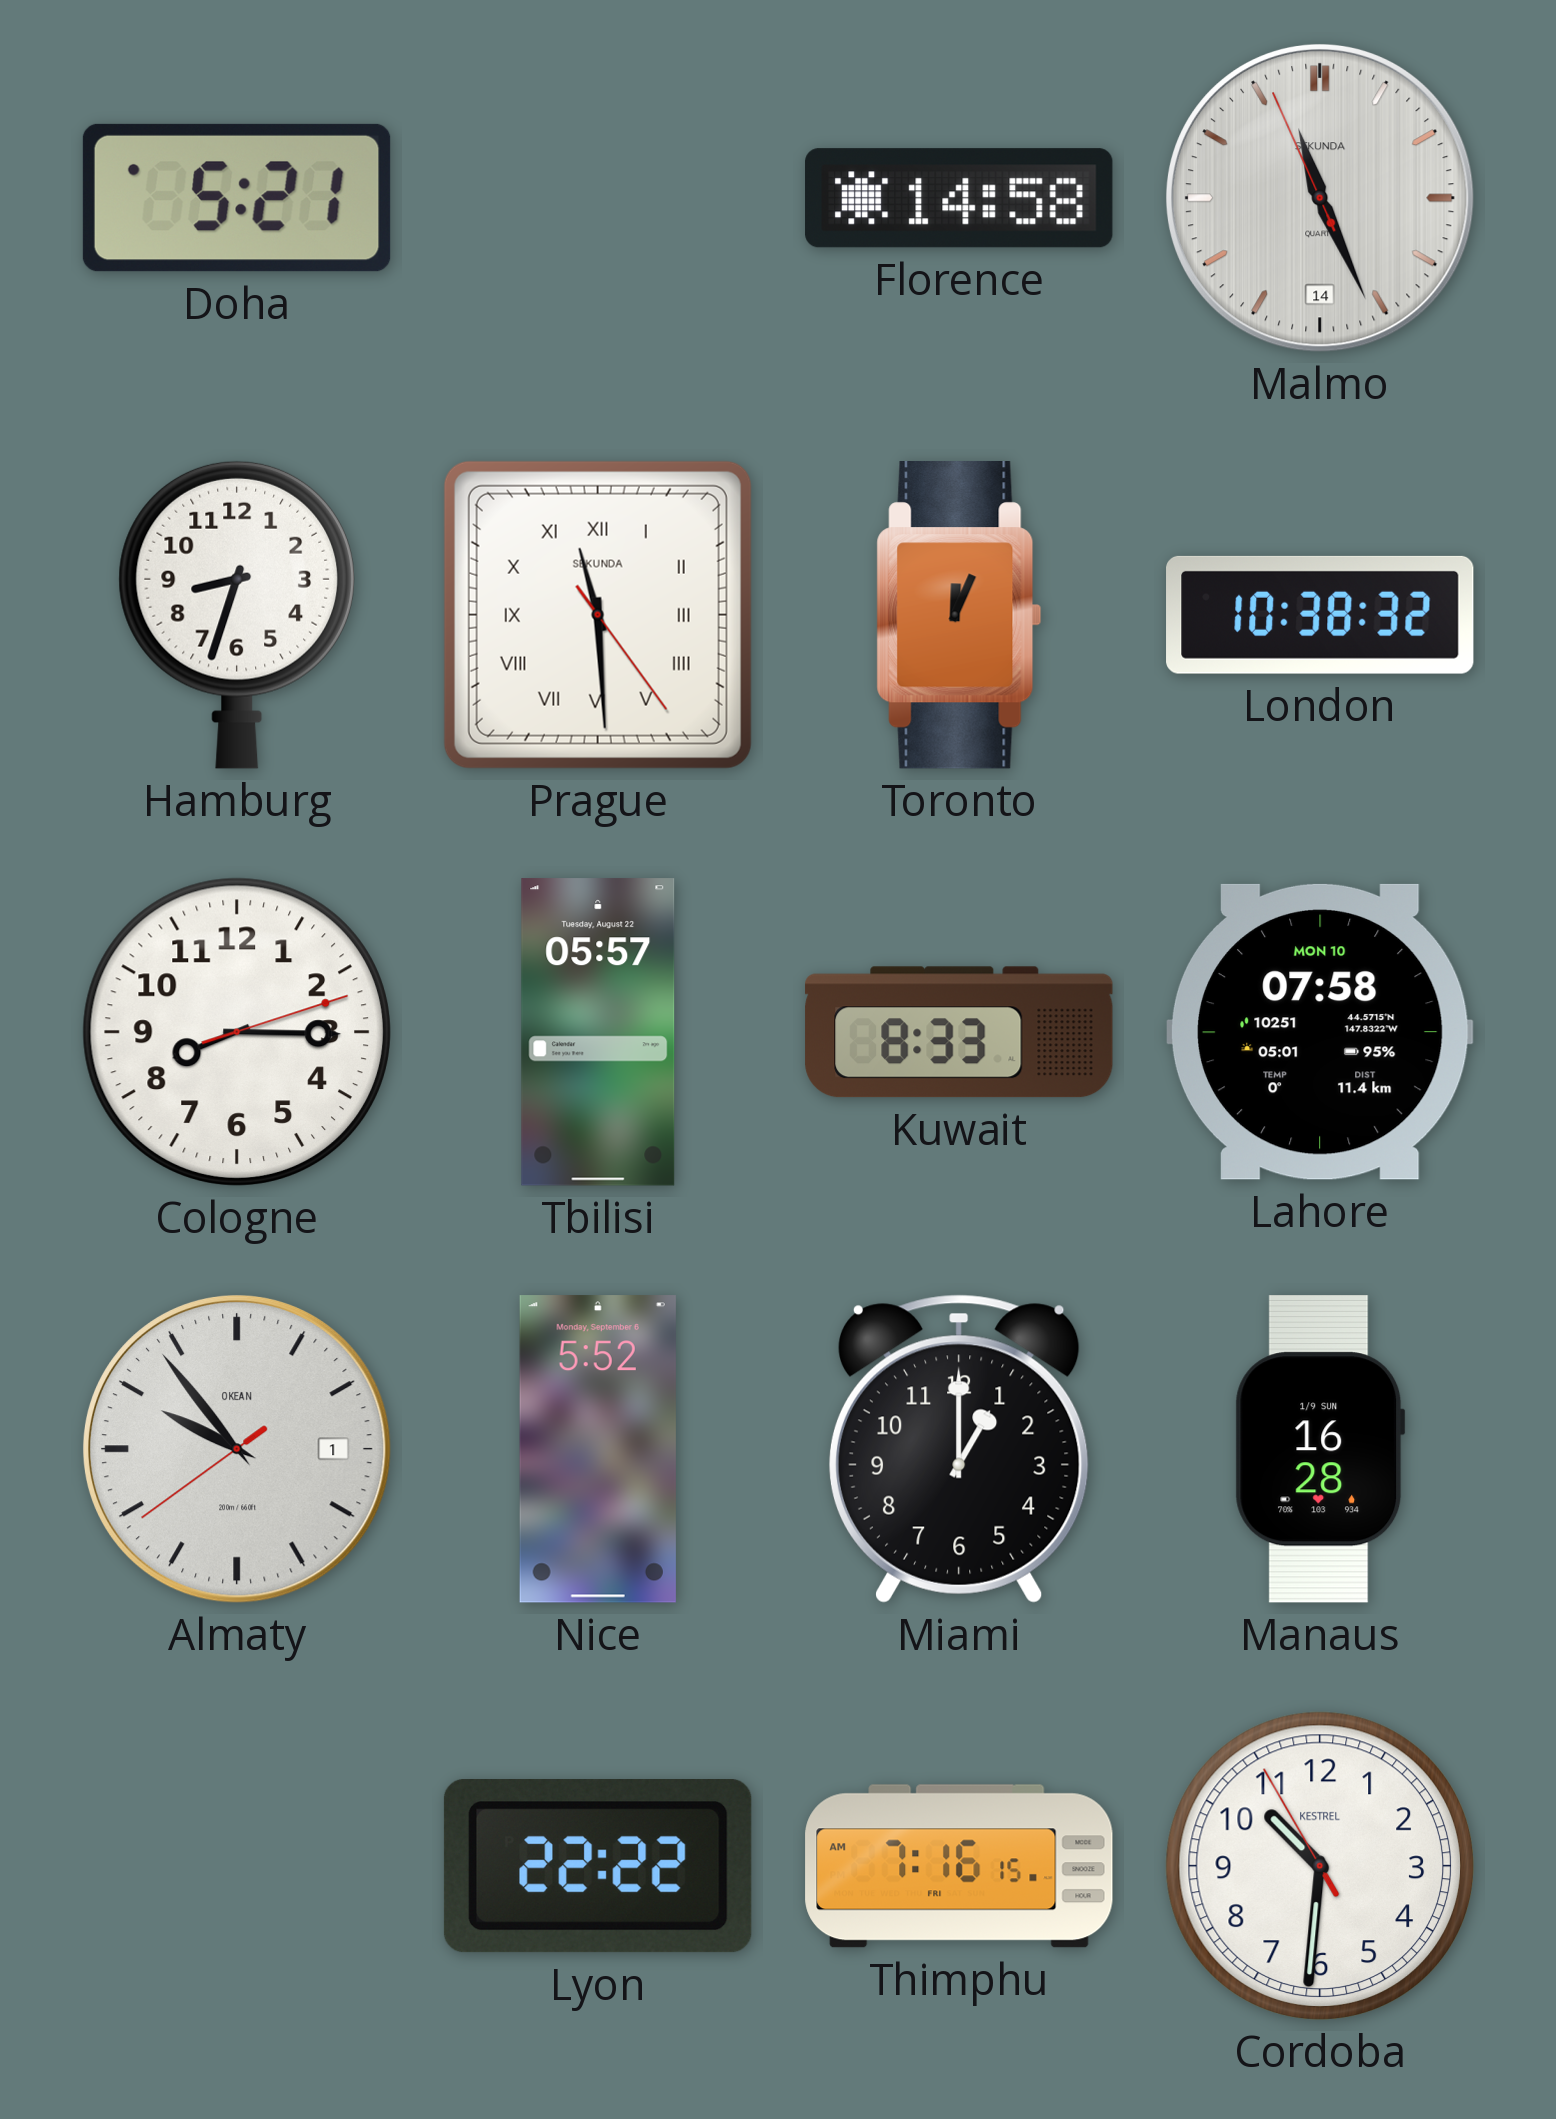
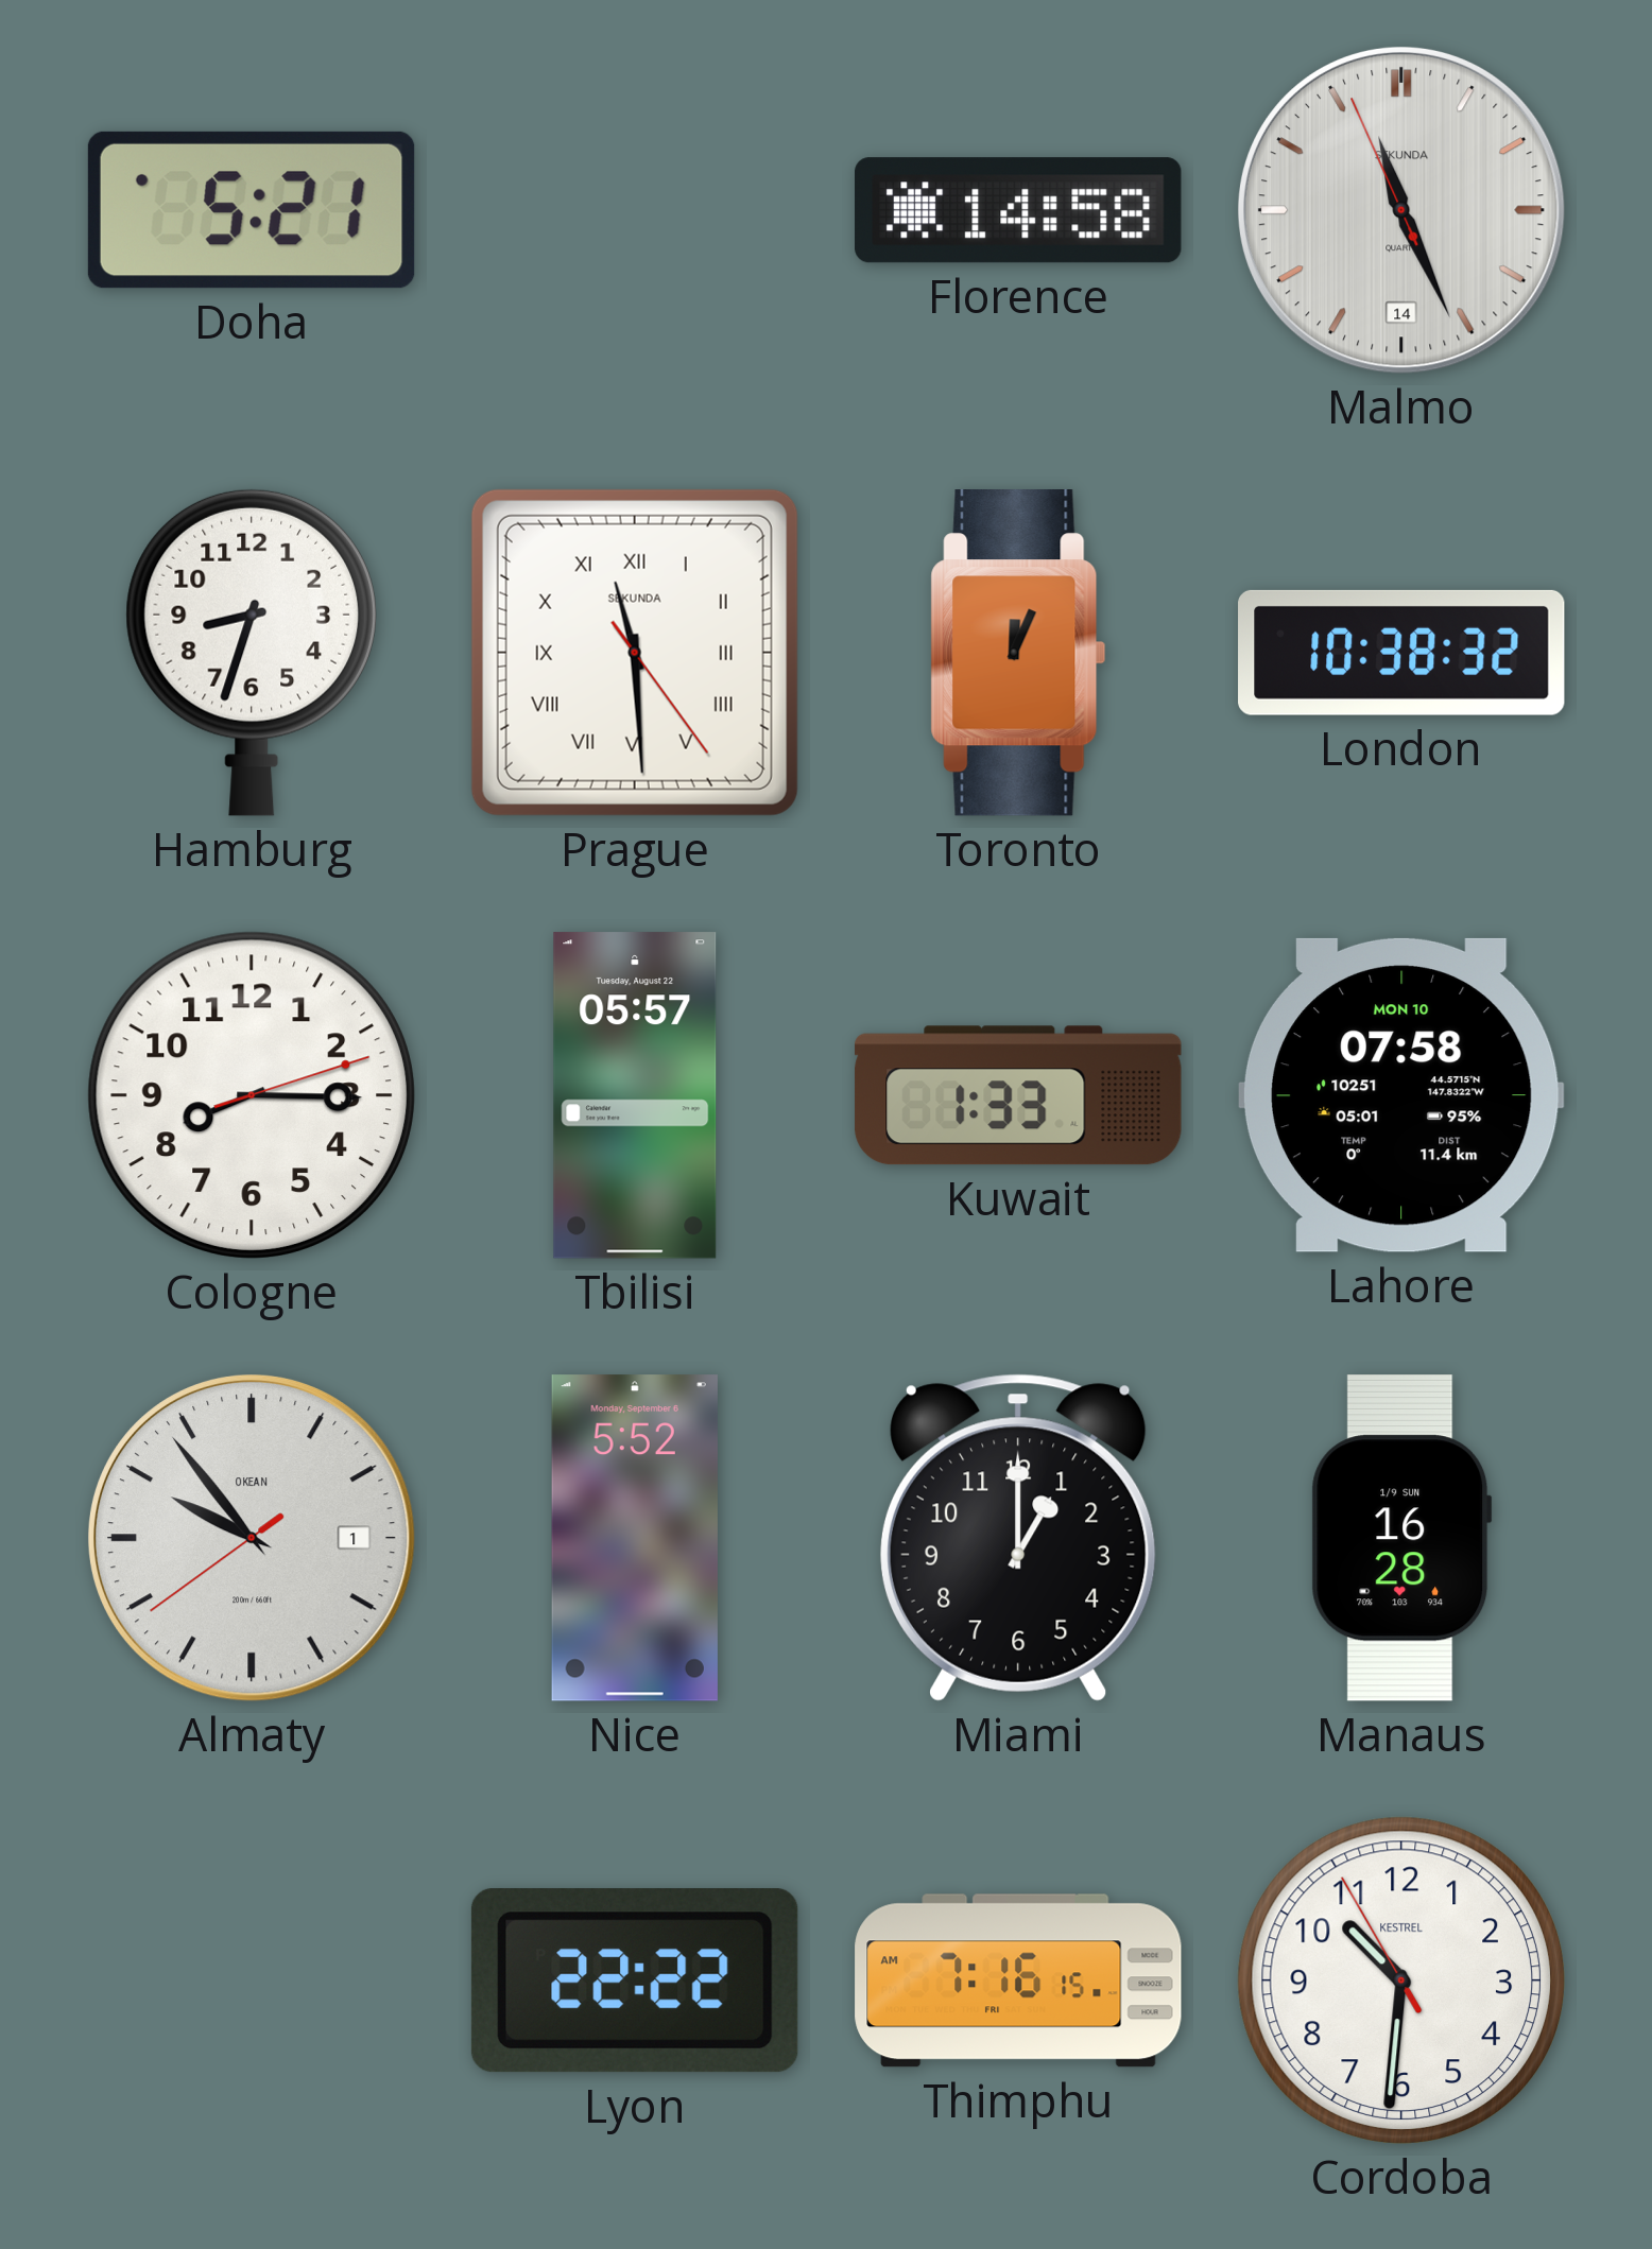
Kuwait: 8:33 -> 1:33
